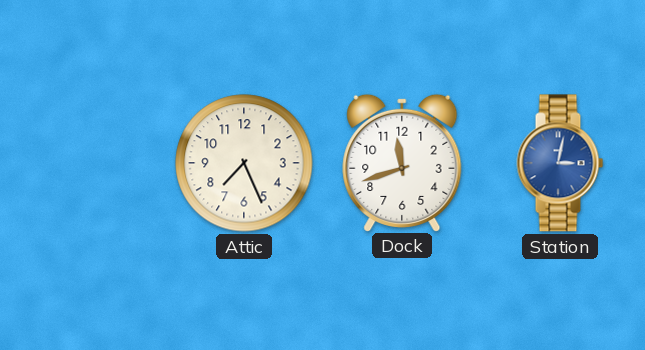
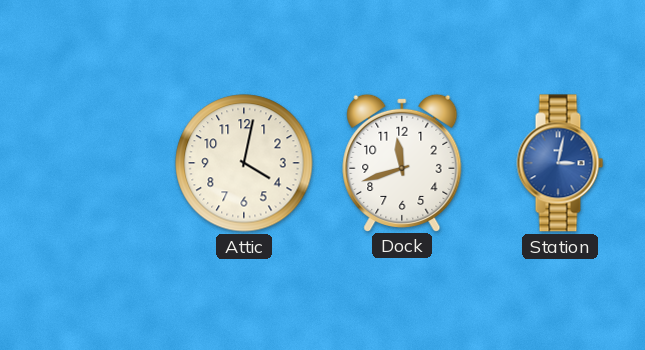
Attic: 7:26 -> 4:02
